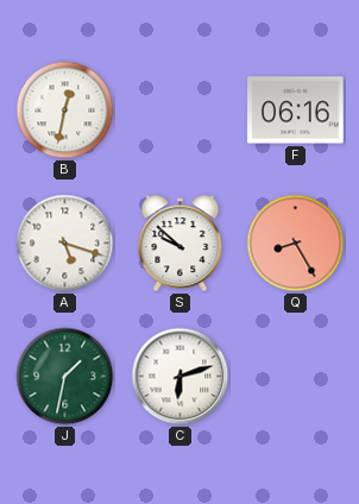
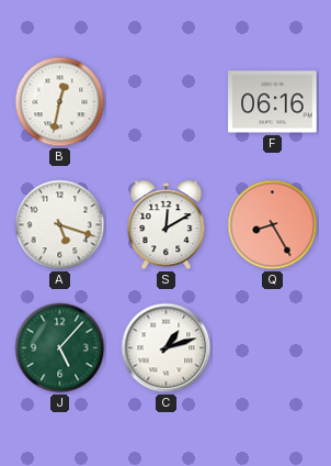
S: 9:52 -> 12:10
J: 1:32 -> 5:07
C: 6:12 -> 1:12
